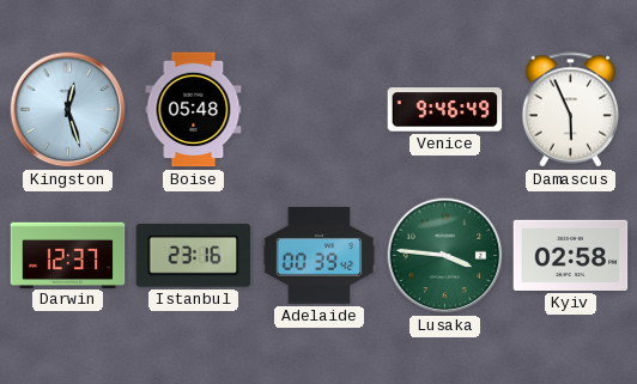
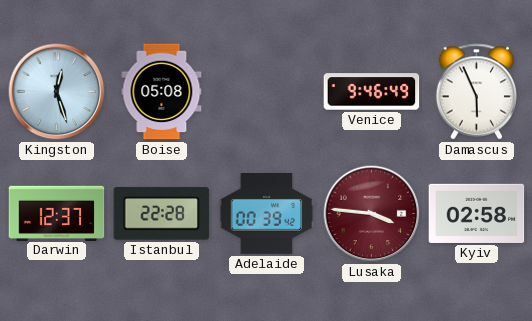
Boise: 05:48 -> 05:08
Istanbul: 23:16 -> 22:28
Lusaka dial: green -> burgundy
